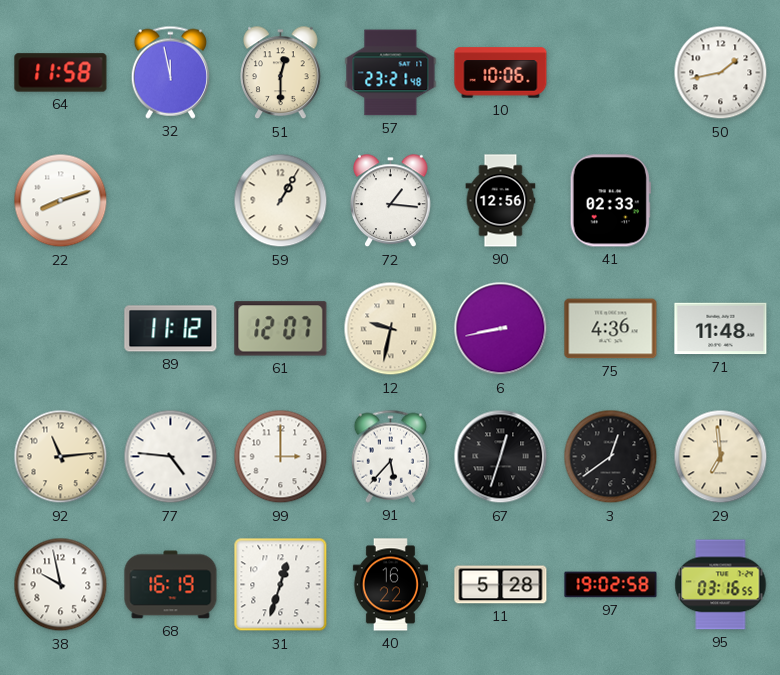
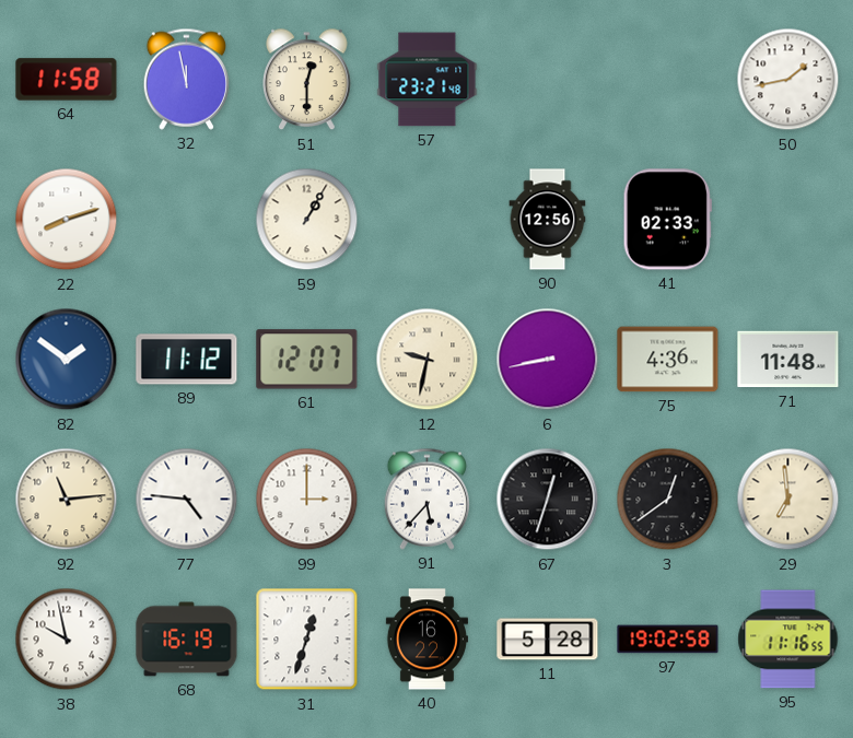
10: 10:06 -> none
72: 1:16 -> none
82: none -> 1:51
95: 03:16 -> 11:16
